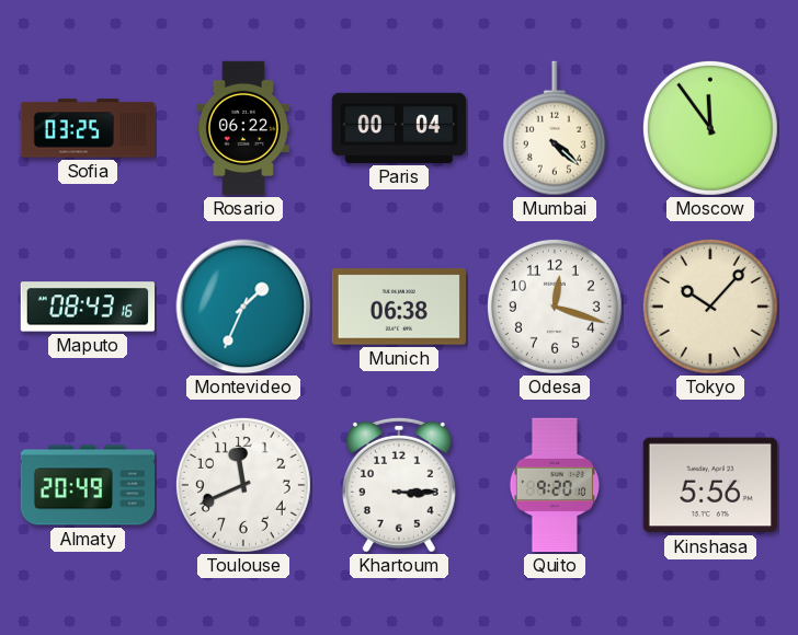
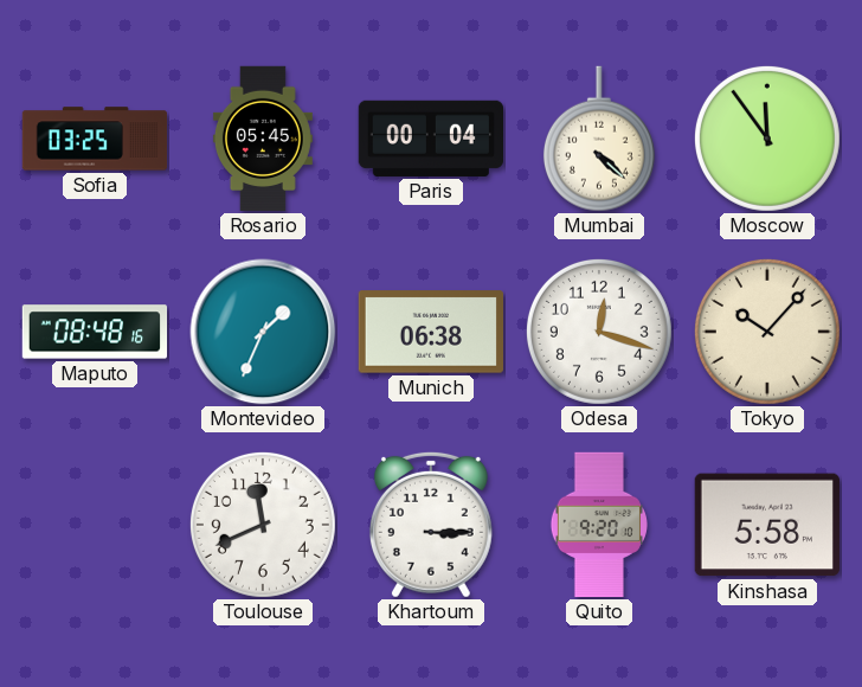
Rosario: 06:22 -> 05:45
Maputo: 08:43 -> 08:48
Almaty: 20:49 -> none
Kinshasa: 5:56 -> 5:58
